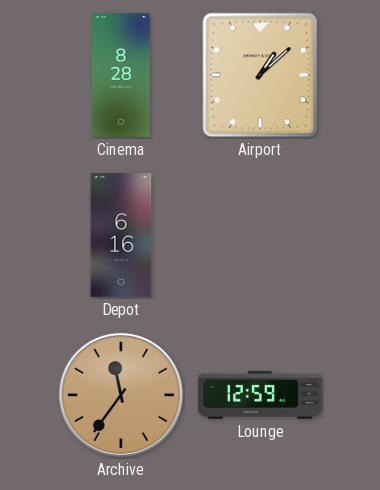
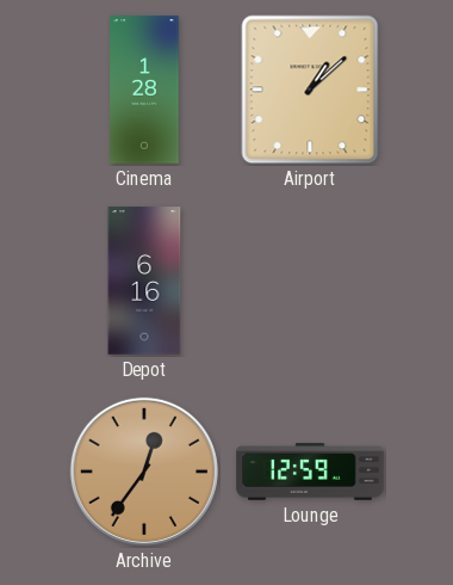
Cinema: 8:28 -> 1:28
Archive: 11:36 -> 12:36
